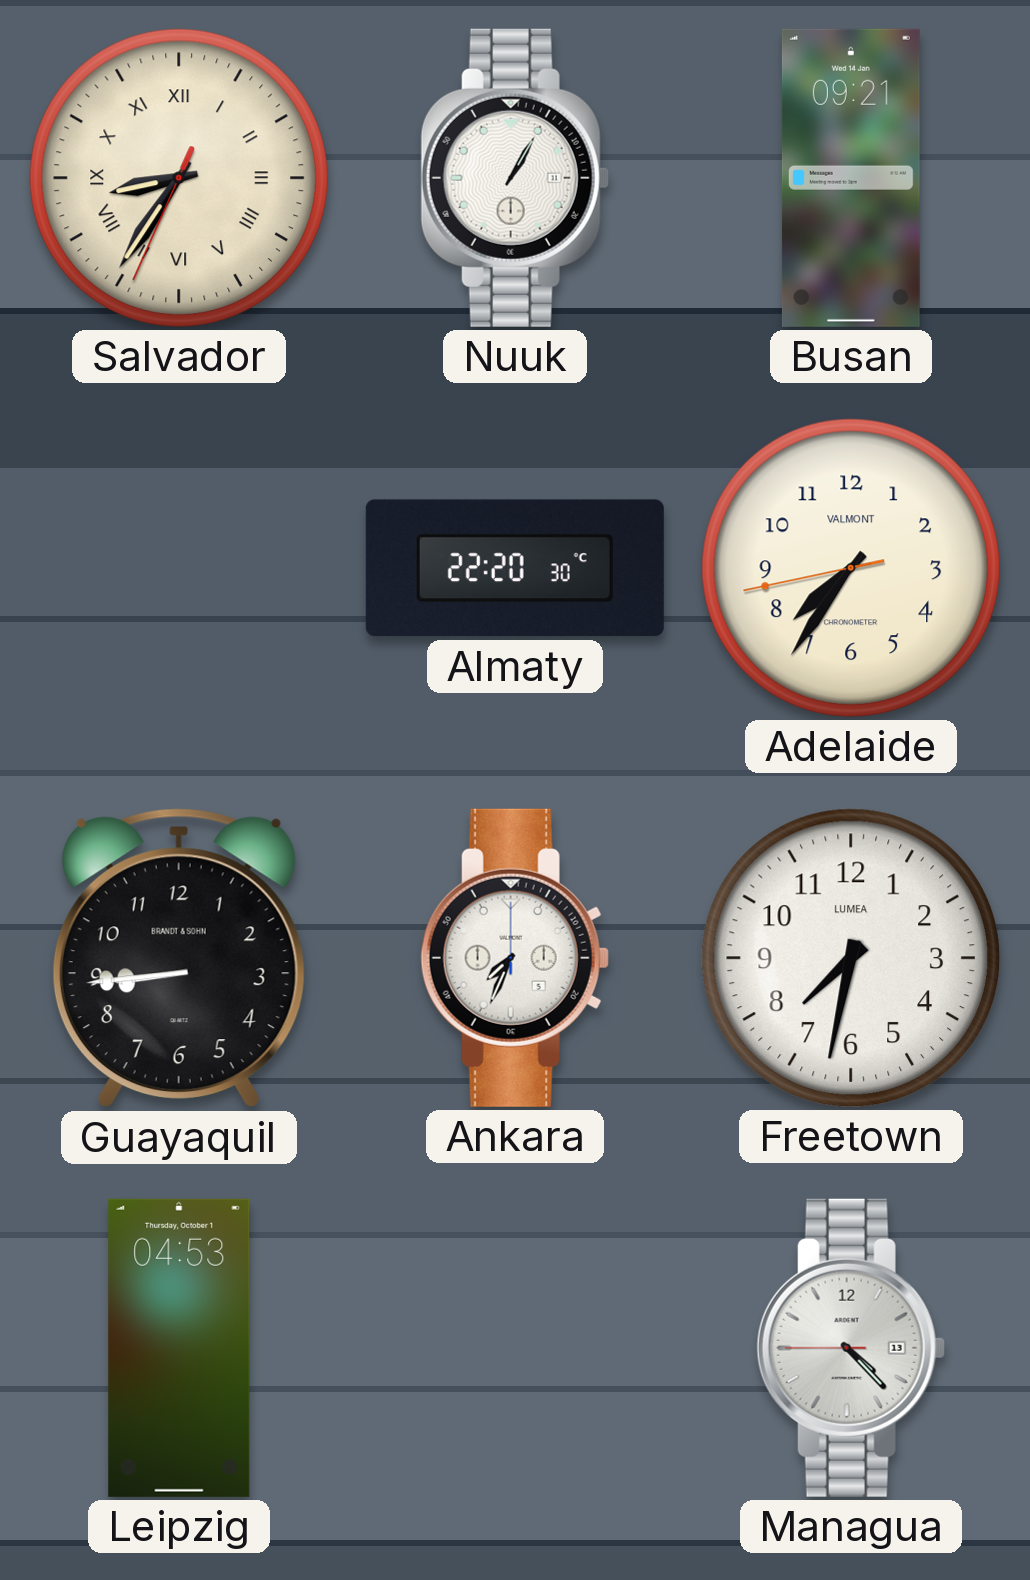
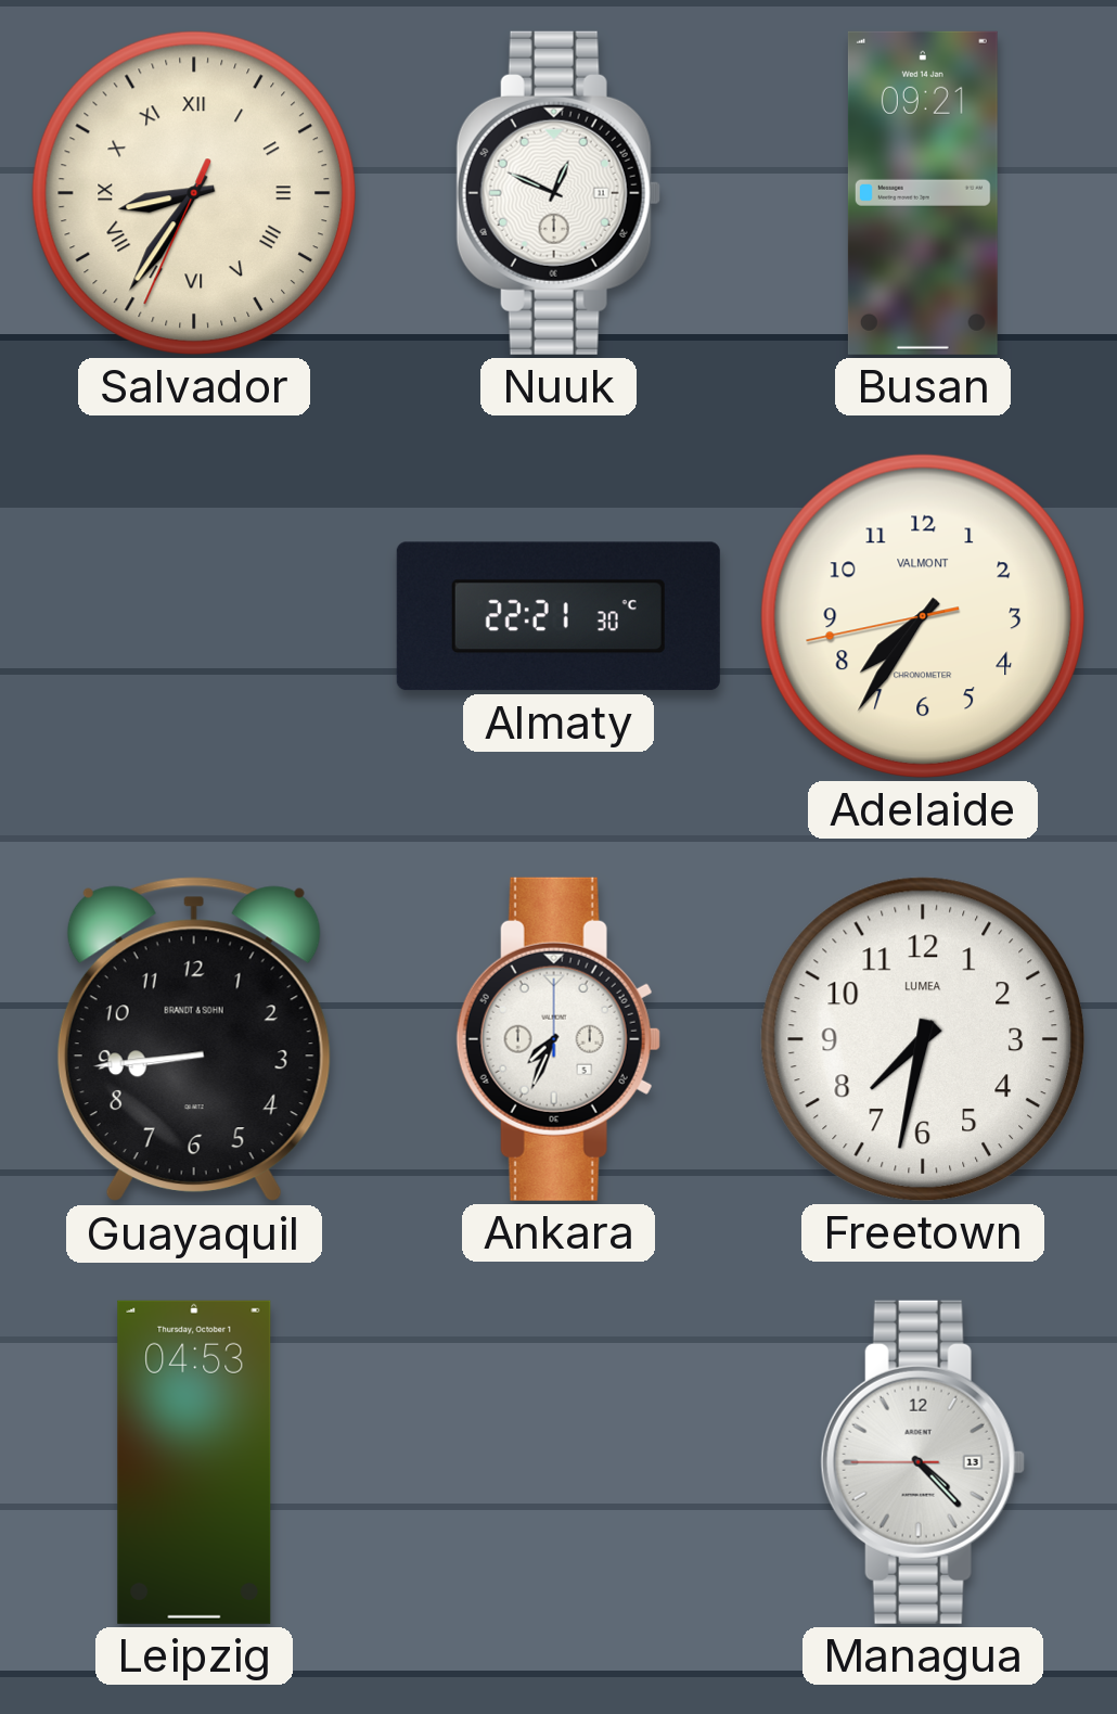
Nuuk: 1:05 -> 12:49
Almaty: 22:20 -> 22:21
